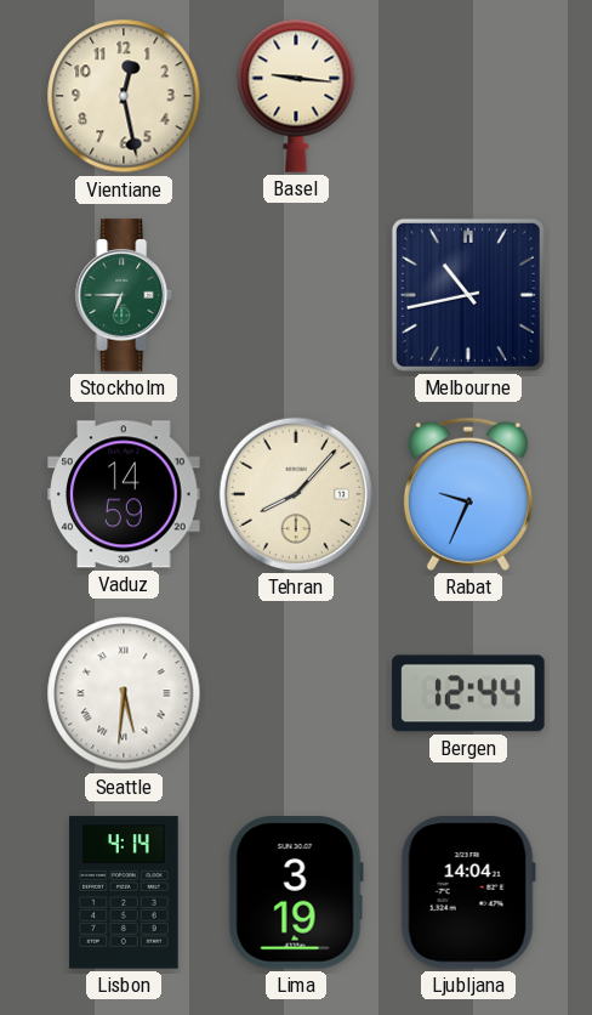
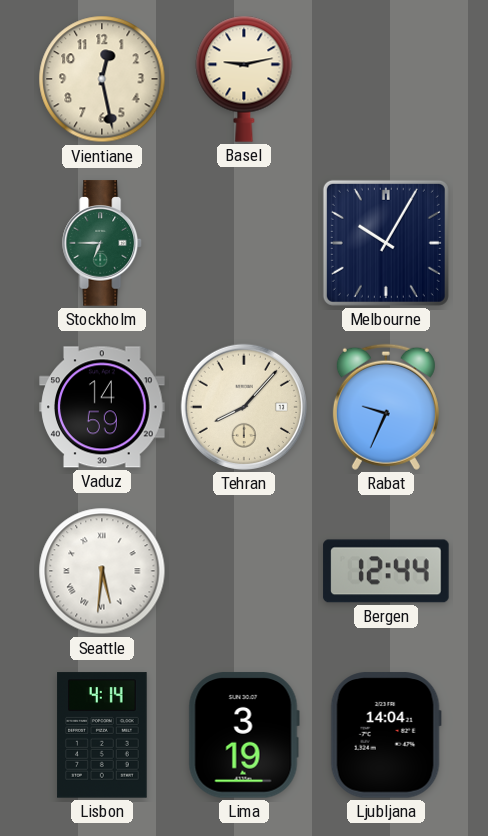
Basel: 9:16 -> 9:13
Melbourne: 10:43 -> 10:05
